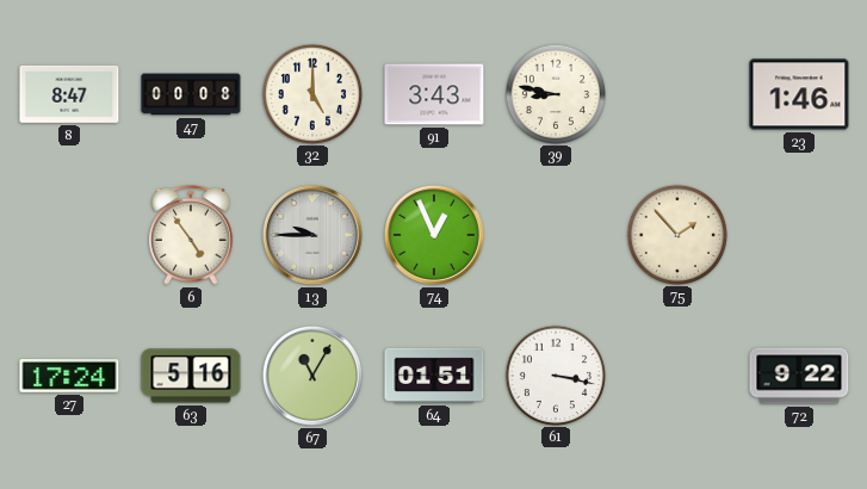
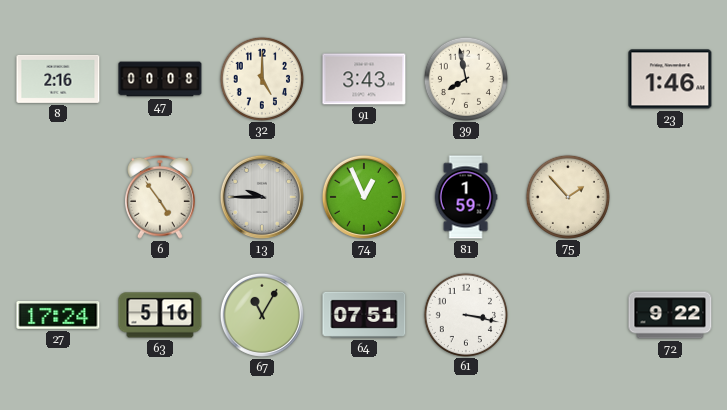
8: 8:47 -> 2:16
39: 8:47 -> 7:58
81: none -> 1:59
64: 01:51 -> 07:51
